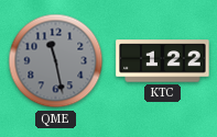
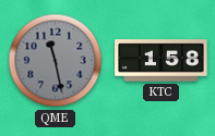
KTC: 1:22 -> 1:58
